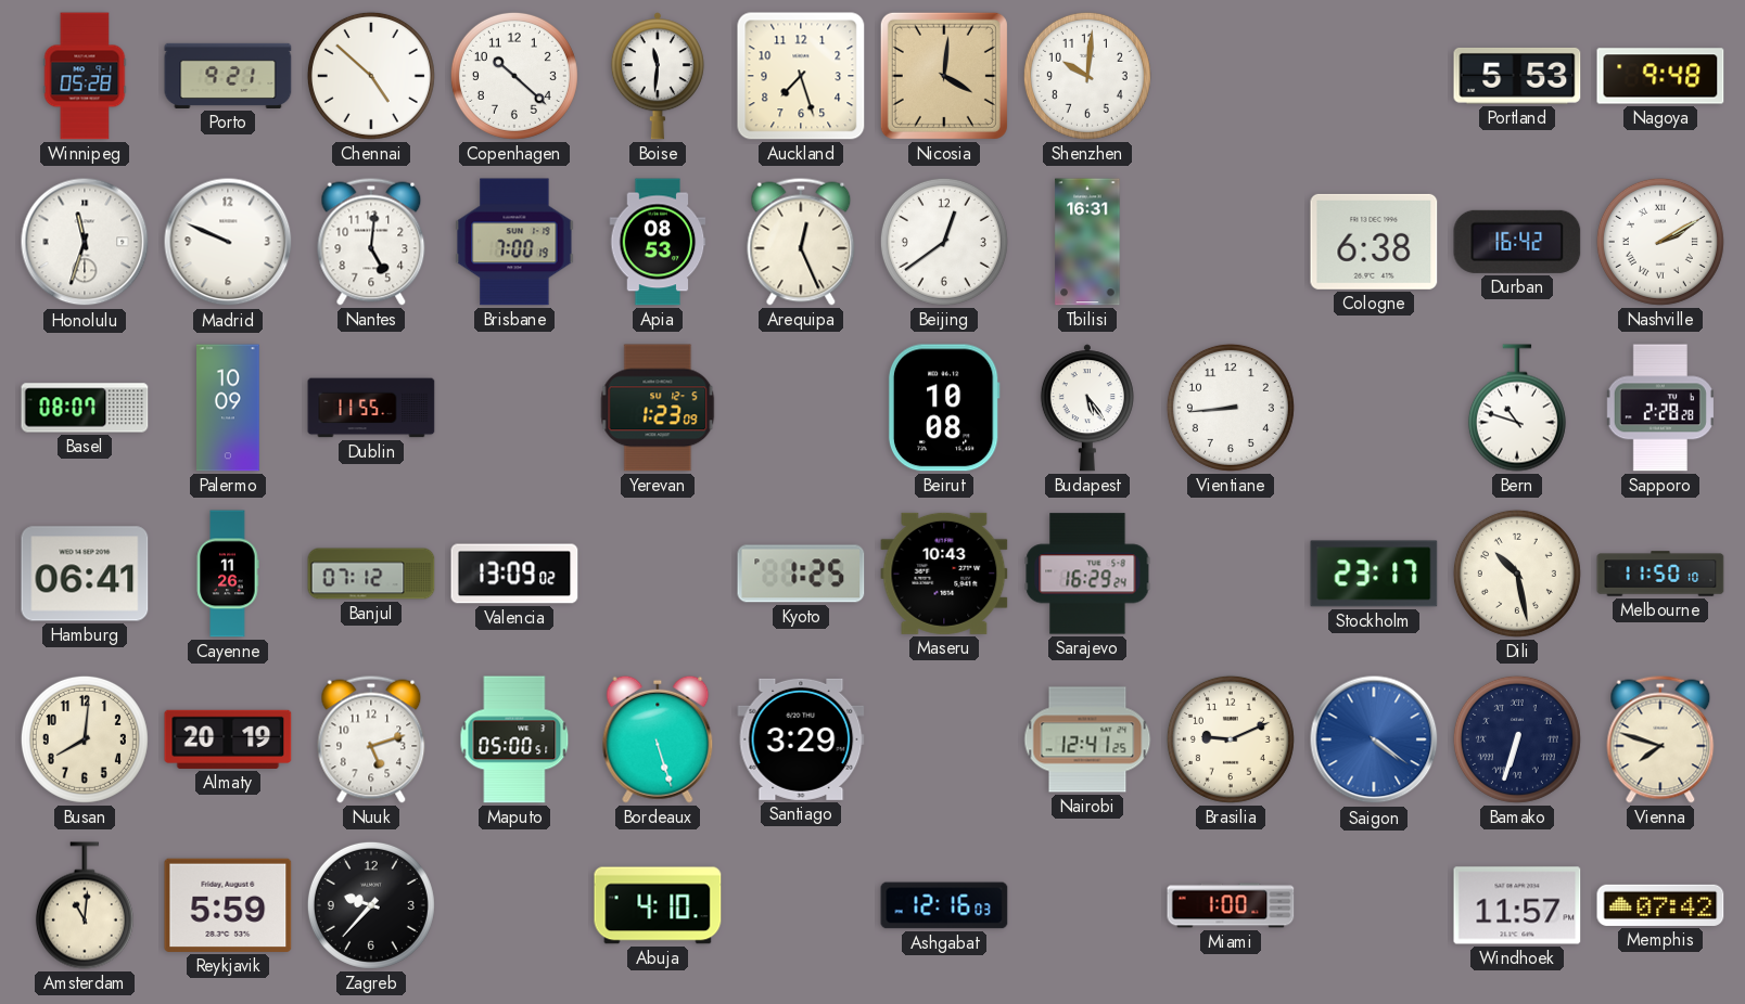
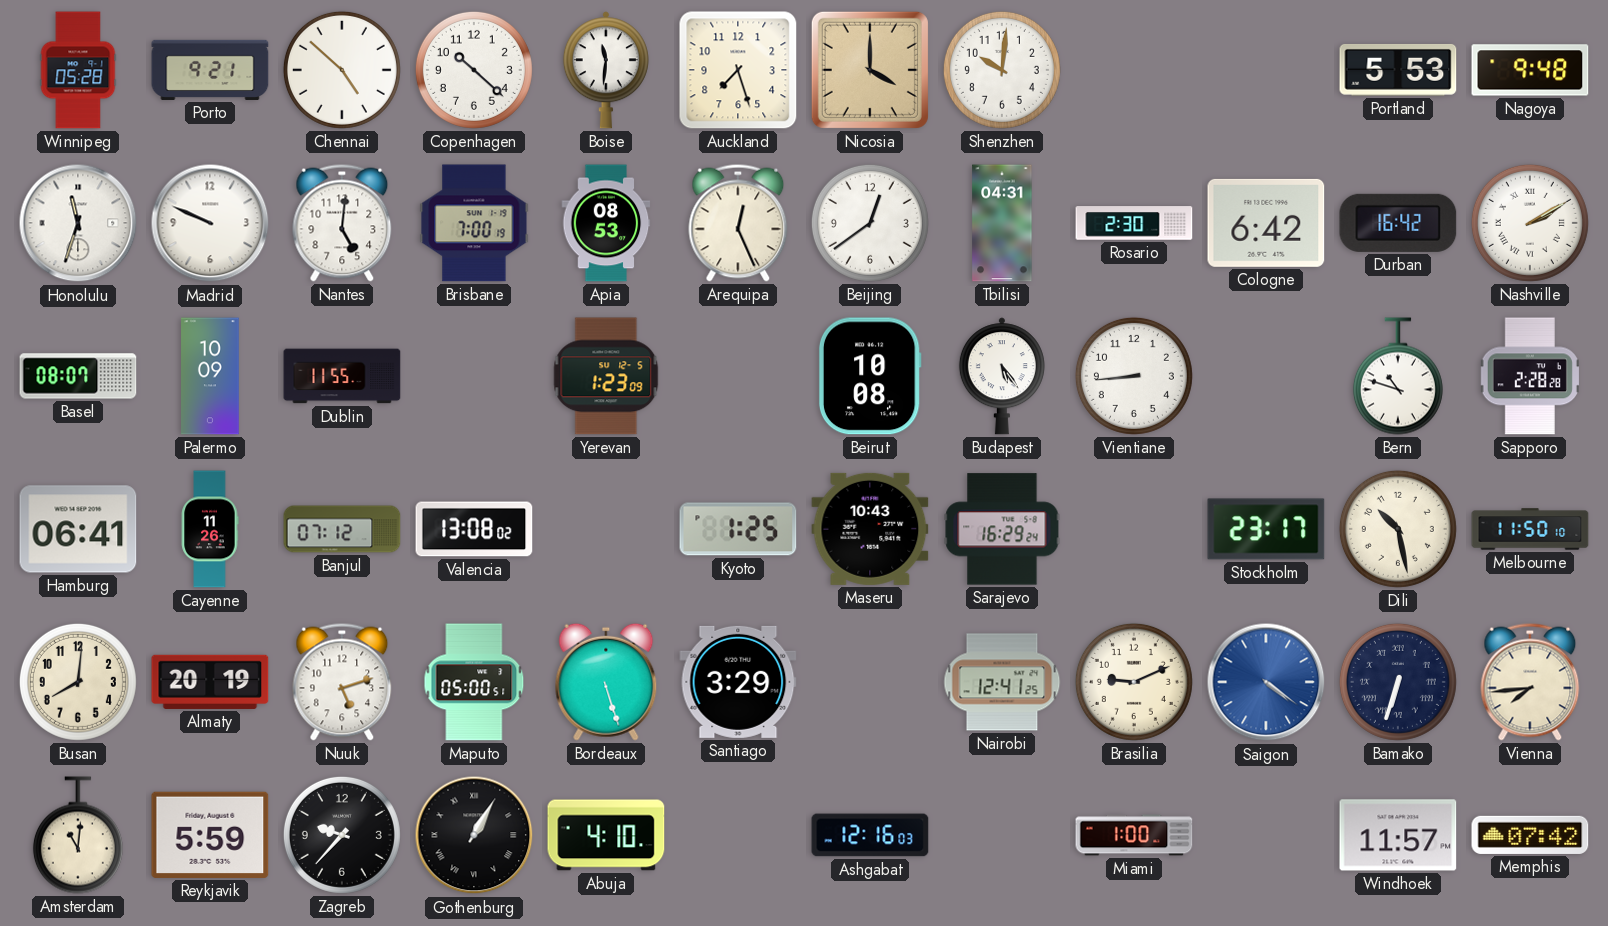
Nicosia: 4:01 -> 4:00
Tbilisi: 16:31 -> 04:31
Rosario: none -> 2:30
Cologne: 6:38 -> 6:42
Valencia: 13:09 -> 13:08
Vienna: 7:48 -> 7:44
Gothenburg: none -> 1:05
